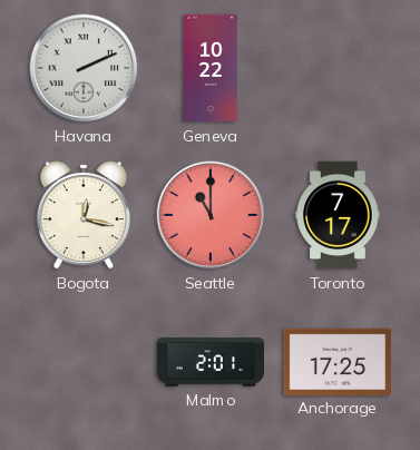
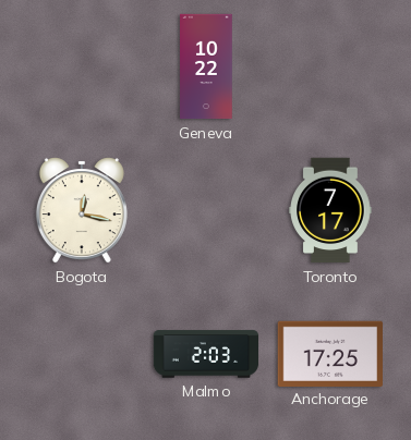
Havana: 2:11 -> none
Seattle: 11:00 -> none
Malmo: 2:01 -> 2:03
